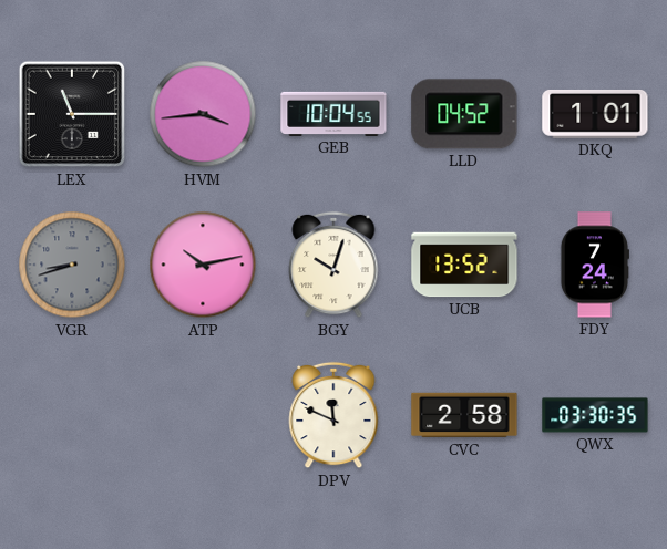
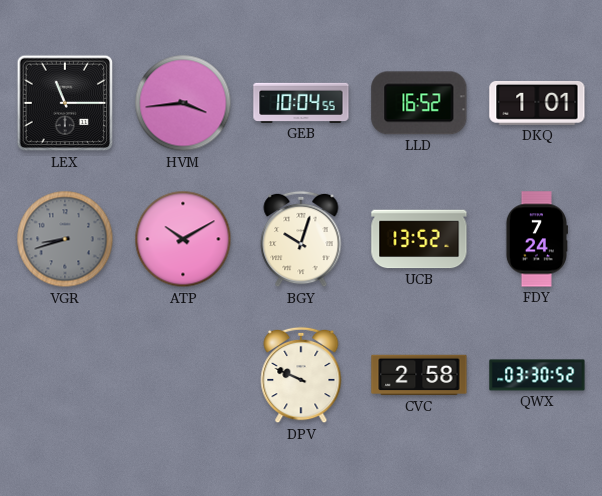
LLD: 04:52 -> 16:52
ATP: 10:13 -> 10:10
DPV: 11:49 -> 9:49
QWX: 03:30:35 -> 03:30:52
